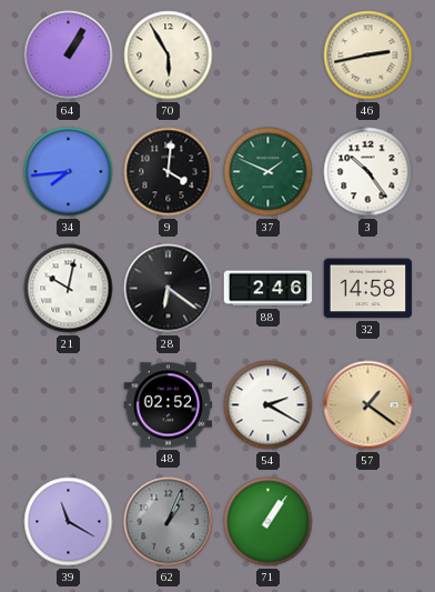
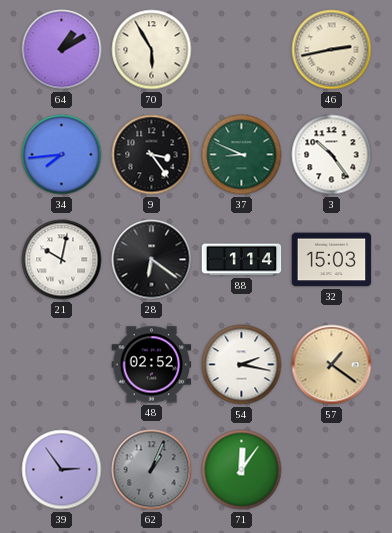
64: 1:05 -> 1:10
9: 4:01 -> 3:24
37: 1:49 -> 8:49
88: 2:46 -> 1:14
32: 14:58 -> 15:03
54: 2:20 -> 2:17
39: 11:20 -> 2:54
71: 1:06 -> 12:06
